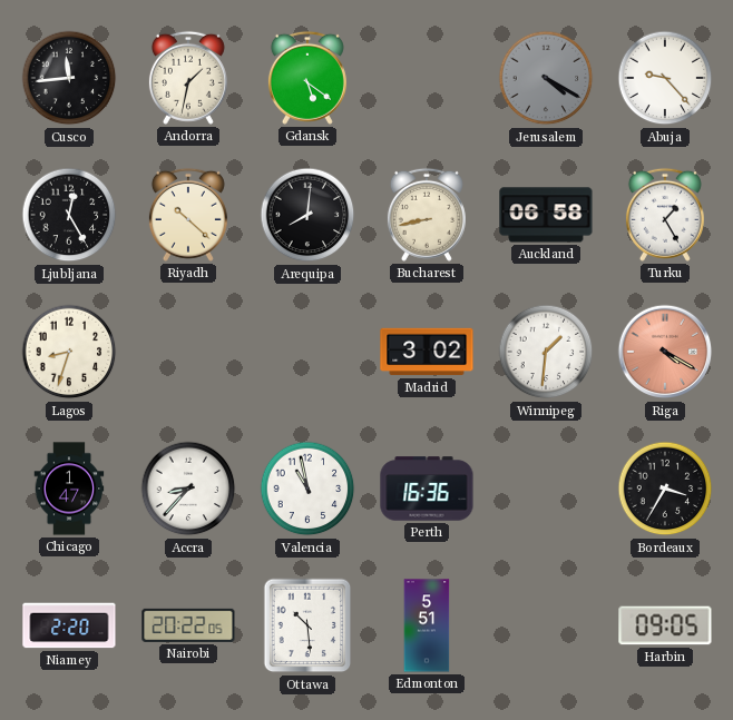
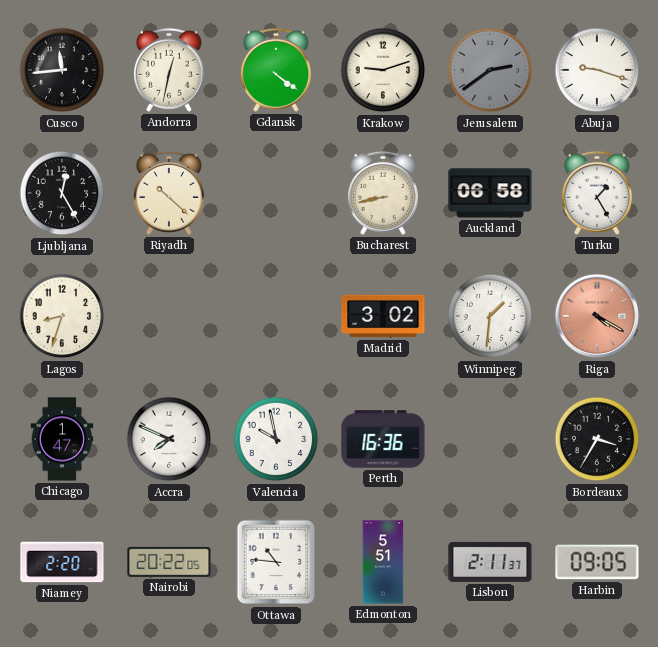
Andorra: 1:32 -> 12:32
Gdansk: 5:21 -> 4:21
Krakow: none -> 9:12
Jerusalem: 4:20 -> 2:39
Abuja: 9:23 -> 9:18
Arequipa: 8:01 -> none
Accra: 8:37 -> 7:49
Valencia: 10:58 -> 9:58
Ottawa: 10:29 -> 10:46
Lisbon: none -> 2:11
